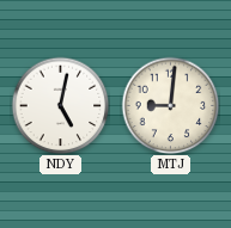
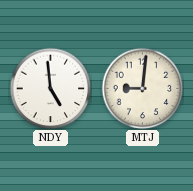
NDY: 5:02 -> 4:59
